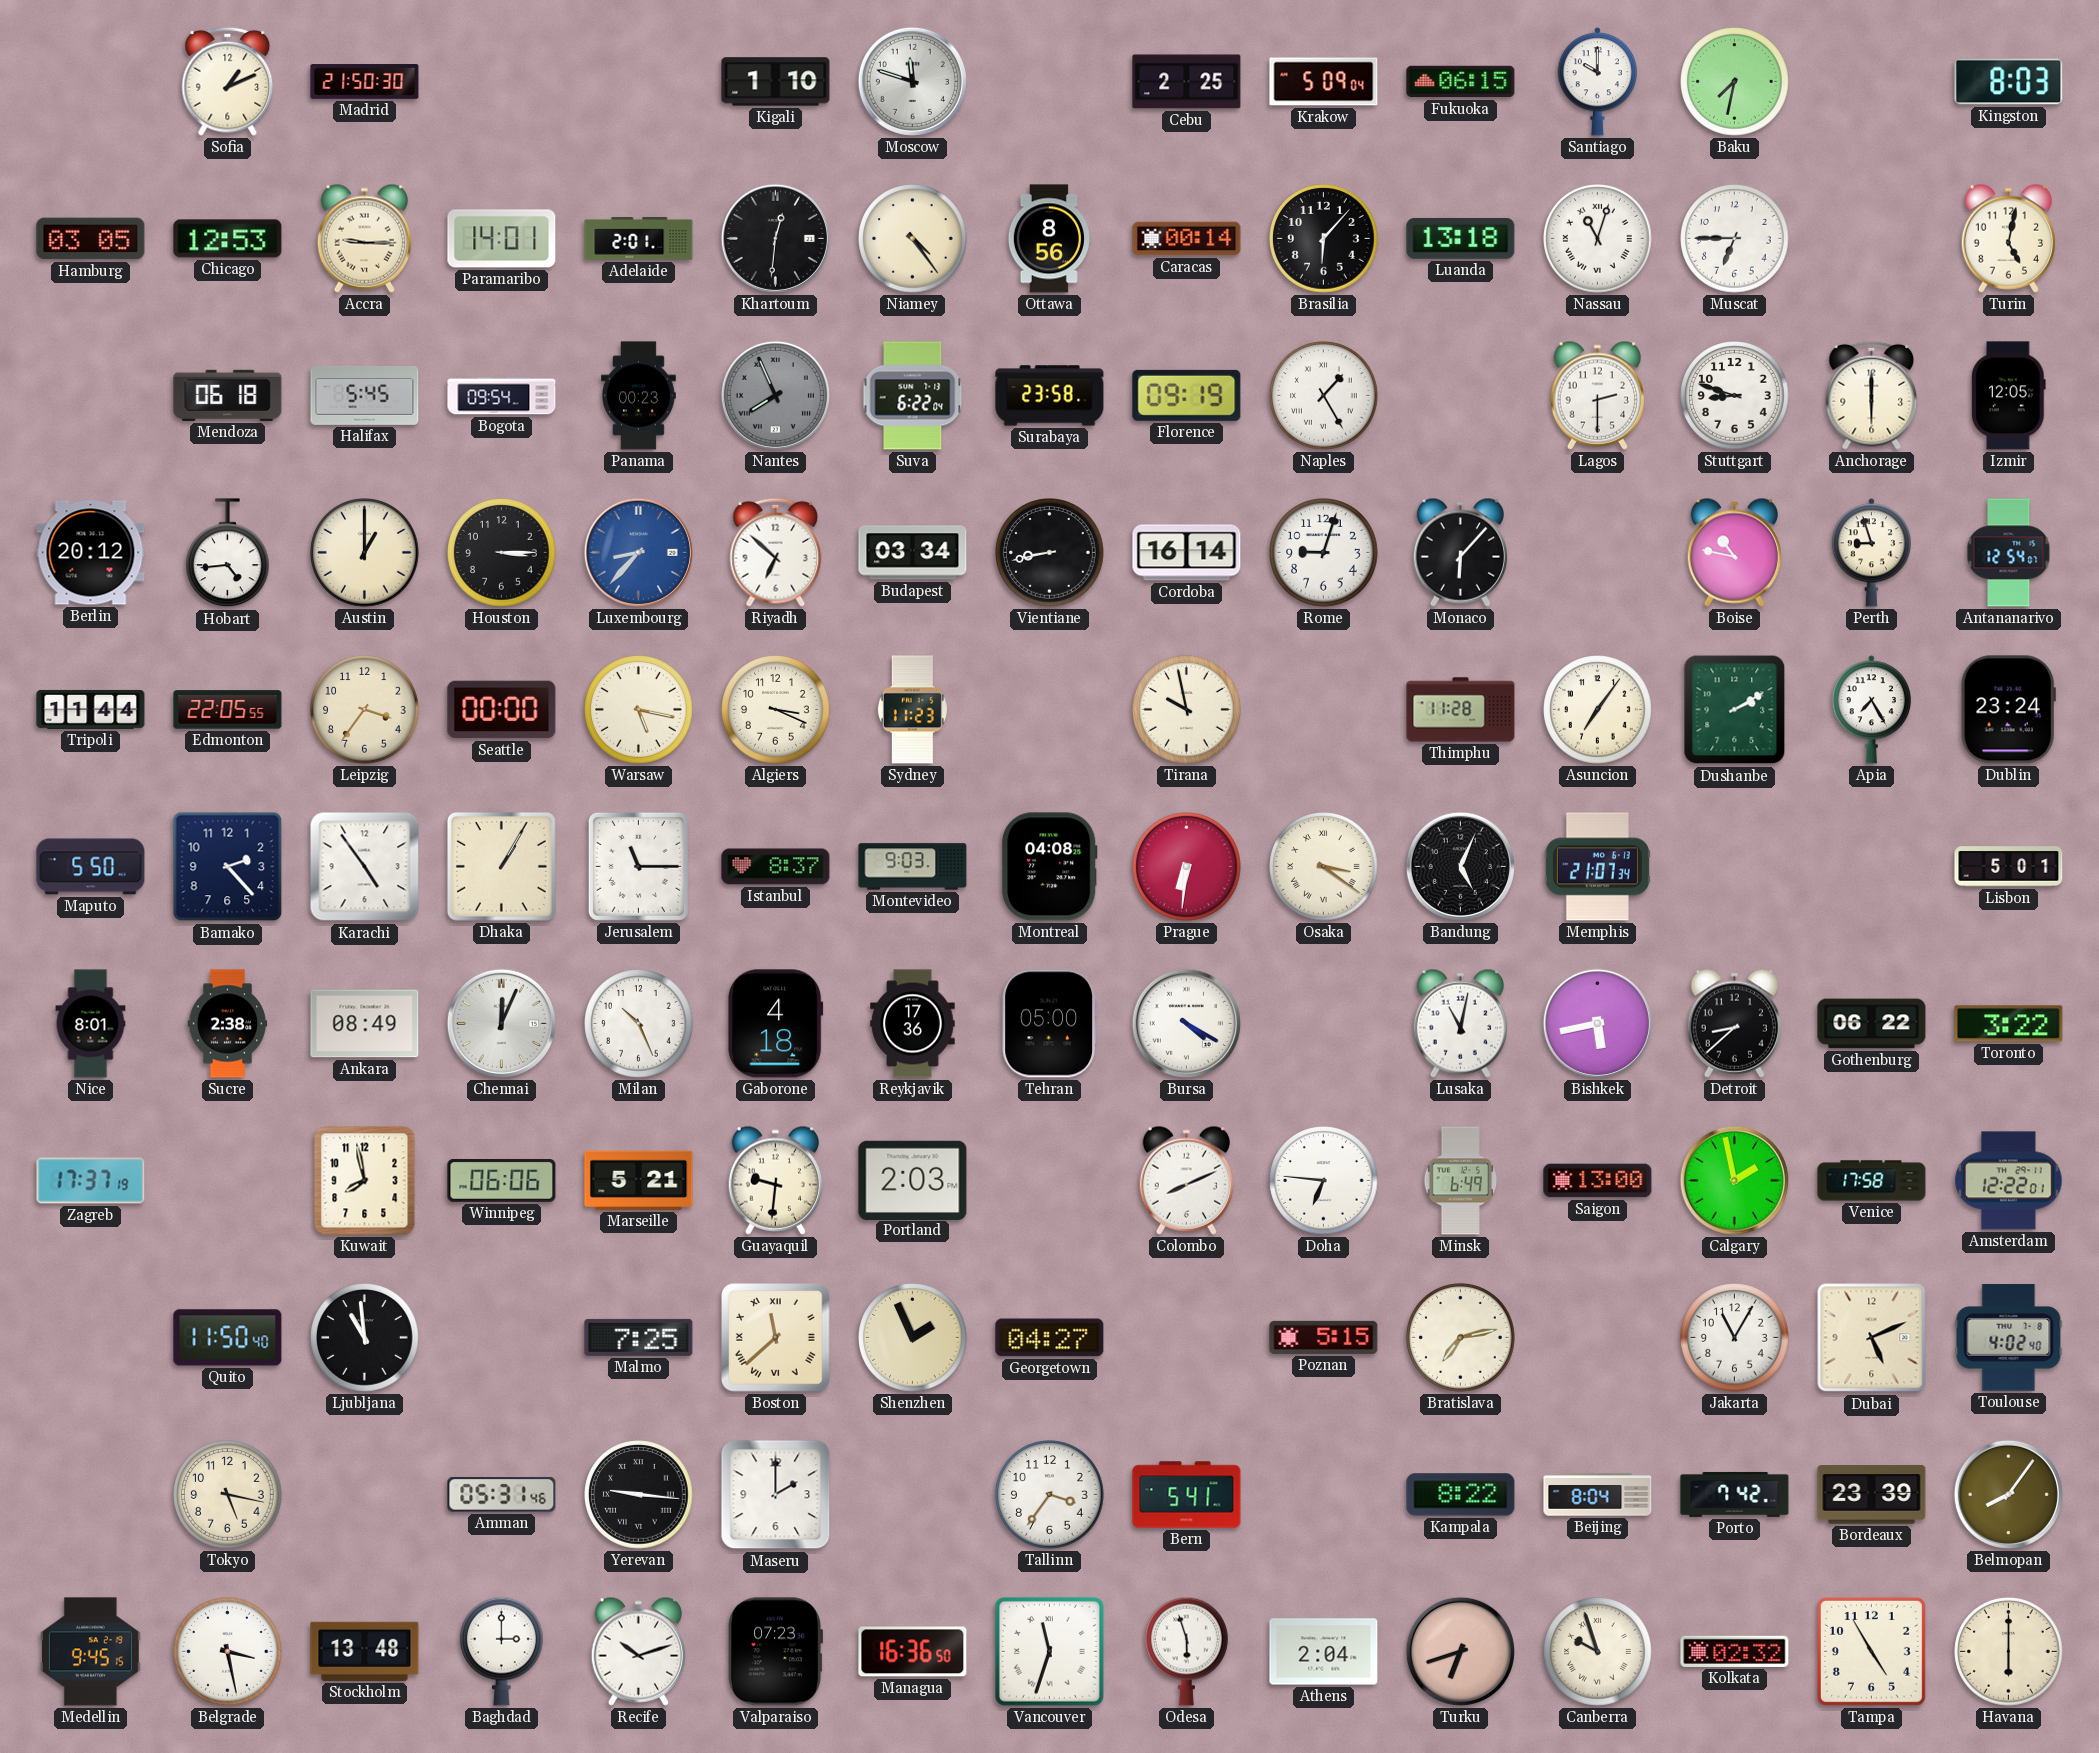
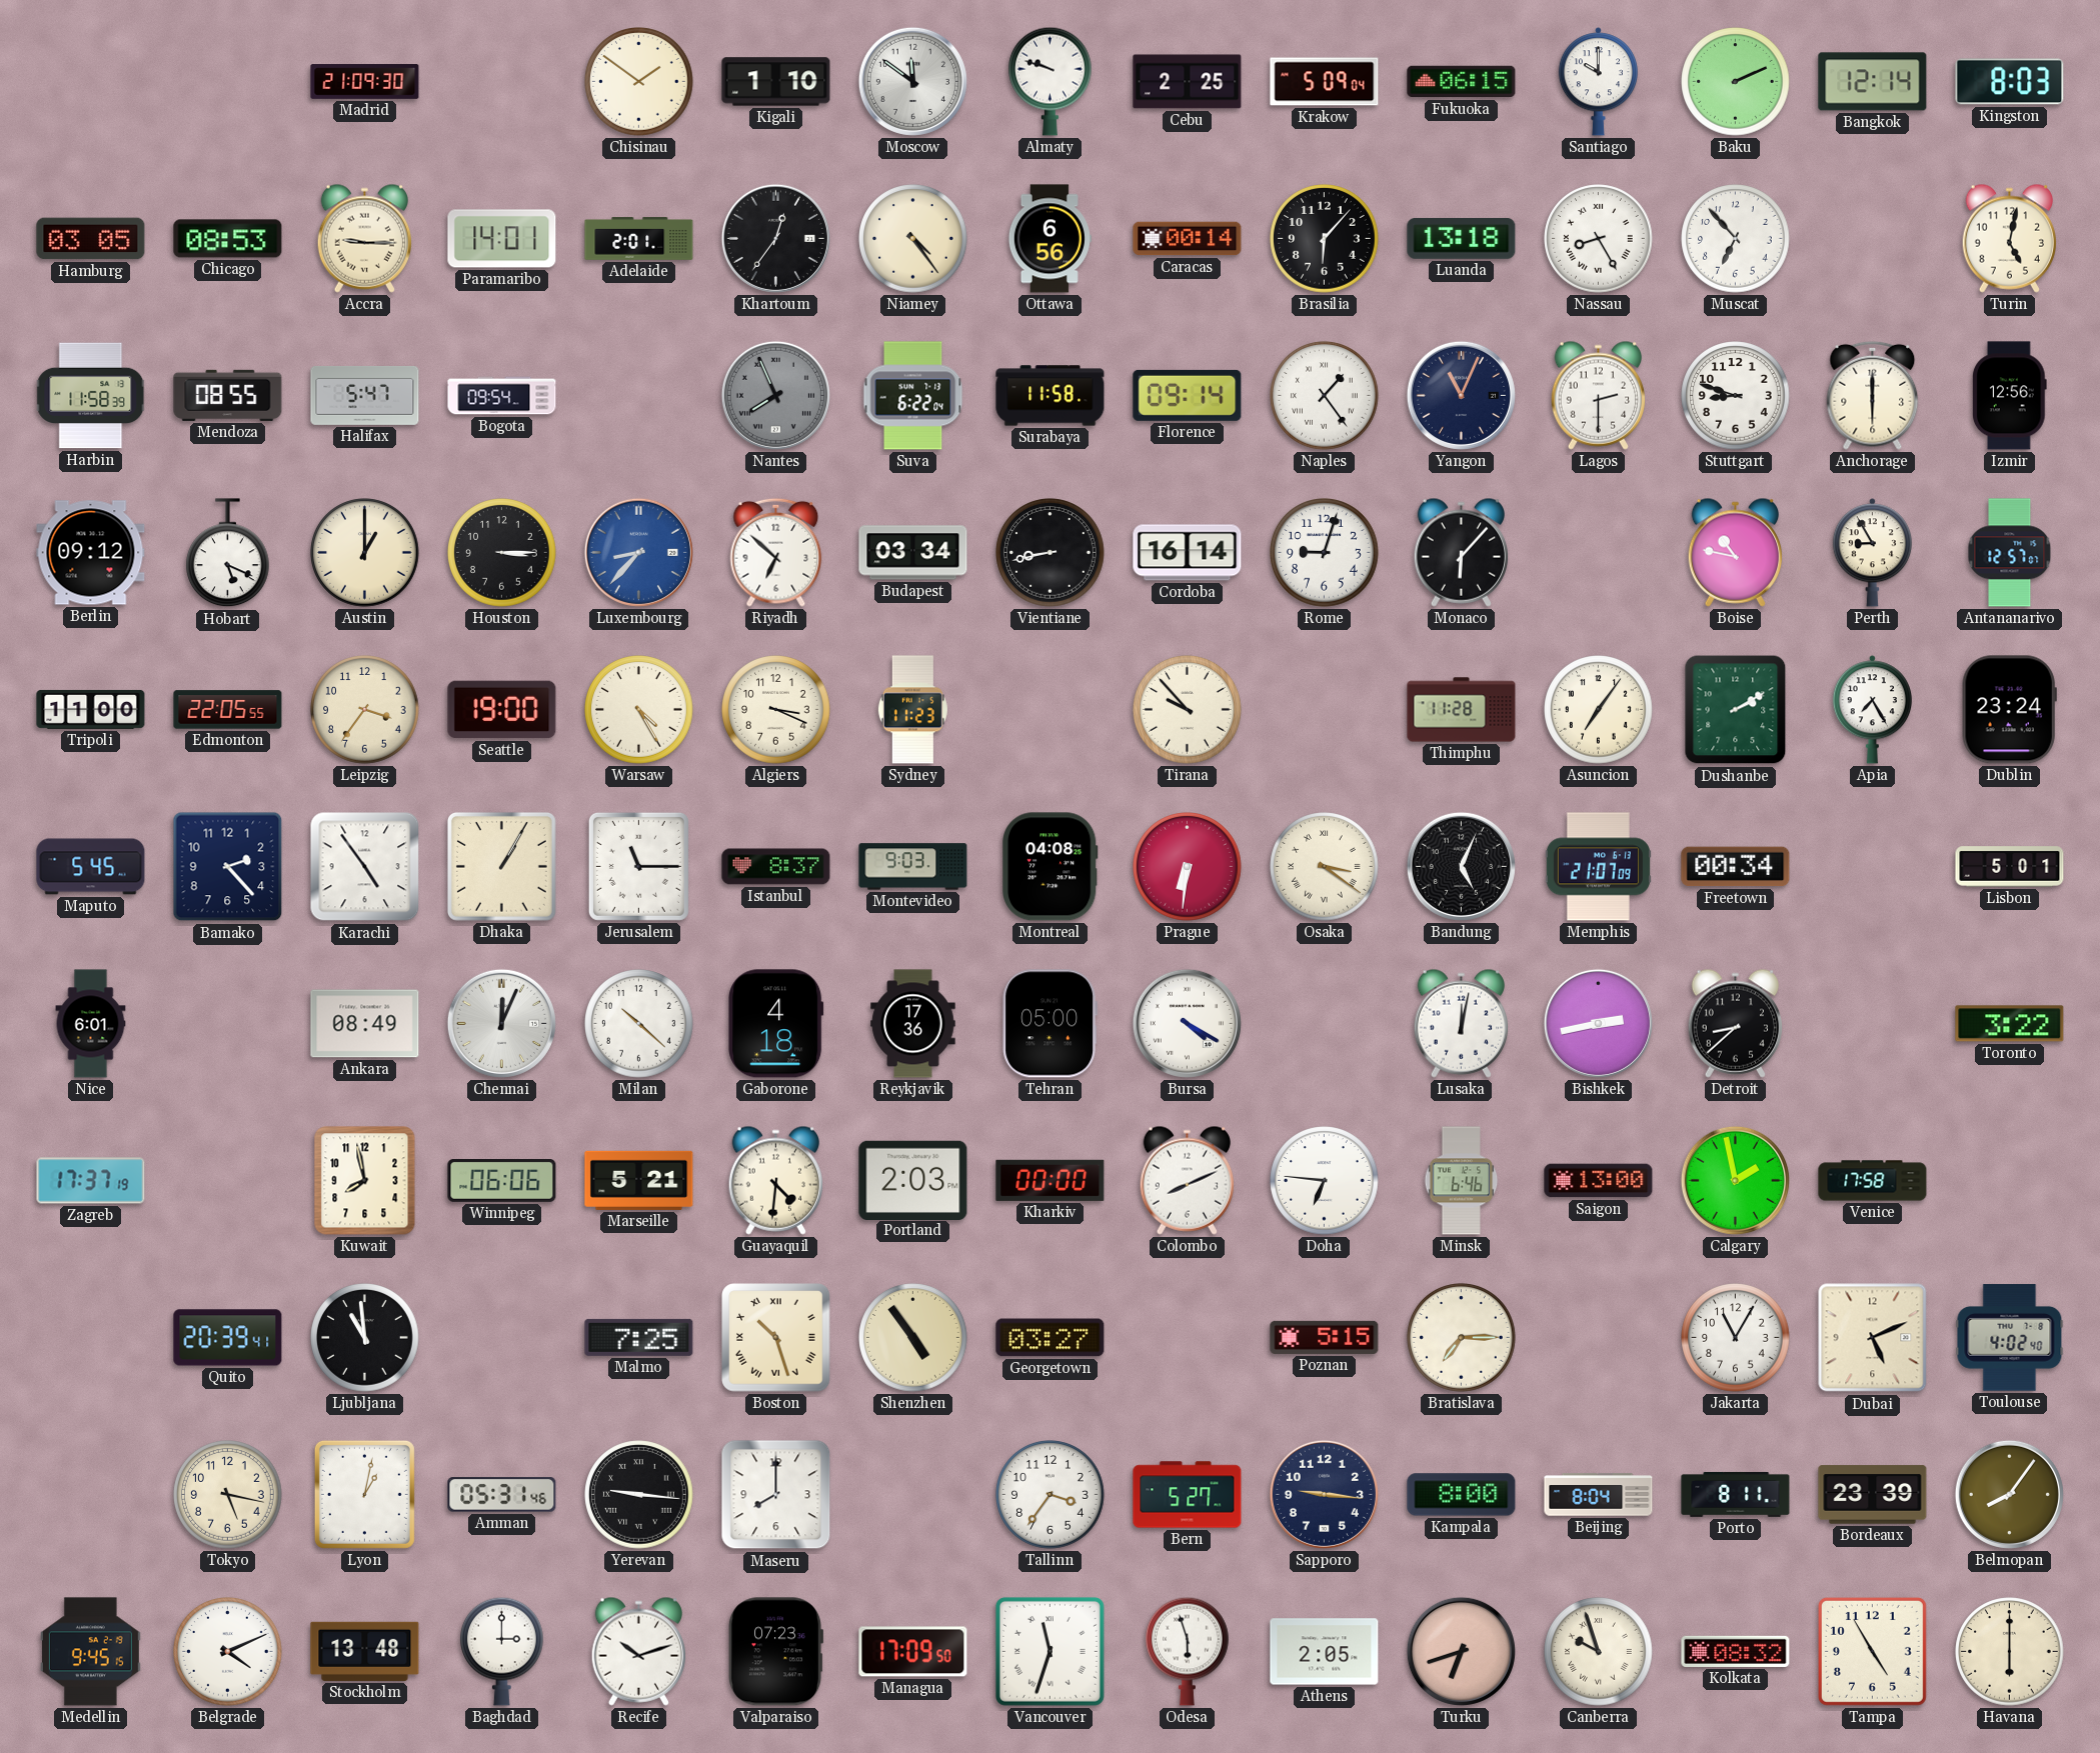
Sofia: 1:11 -> none
Madrid: 21:50 -> 21:09
Chisinau: none -> 1:51
Moscow: 11:48 -> 11:51
Almaty: none -> 9:48
Baku: 7:32 -> 2:11
Bangkok: none -> 12:14
Chicago: 12:53 -> 08:53
Khartoum: 12:31 -> 12:36
Ottawa: 8:56 -> 6:56
Nassau: 11:03 -> 8:25
Muscat: 6:45 -> 6:53
Harbin: none -> 11:58
Mendoza: 06:18 -> 08:55
Halifax: 5:45 -> 5:47
Panama: 00:23 -> none
Surabaya: 23:58 -> 11:58
Florence: 09:19 -> 09:14
Naples: 1:25 -> 1:24
Yangon: none -> 11:04
Izmir: 12:05 -> 12:56
Berlin: 20:12 -> 09:12
Hobart: 4:44 -> 5:19
Perth: 8:57 -> 8:55
Antananarivo: 12:54 -> 12:57
Tripoli: 11:44 -> 11:00
Seattle: 00:00 -> 19:00
Warsaw: 5:17 -> 4:25
Tirana: 9:58 -> 9:53
Maputo: 5:50 -> 5:45
Memphis: 21:07:34 -> 21:07:09
Freetown: none -> 00:34
Nice: 8:01 -> 6:01
Sucre: 2:38 -> none
Milan: 10:26 -> 10:22
Lusaka: 11:02 -> 12:02
Bishkek: 5:43 -> 2:43
Gothenburg: 06:22 -> none
Guayaquil: 9:31 -> 4:31
Kharkiv: none -> 00:00
Minsk: 6:49 -> 6:46
Amsterdam: 12:22 -> none
Quito: 11:50 -> 20:39
Boston: 11:38 -> 10:27
Shenzhen: 1:56 -> 4:54
Georgetown: 04:27 -> 03:27
Bratislava: 7:13 -> 7:15
Lyon: none -> 1:02
Maseru: 2:00 -> 8:00
Bern: 5:41 -> 5:27
Sapporo: none -> 9:16
Kampala: 8:22 -> 8:00
Porto: 7:42 -> 8:11
Belgrade: 3:28 -> 4:11
Managua: 16:36 -> 17:09
Athens: 2:04 -> 2:05
Kolkata: 02:32 -> 08:32
